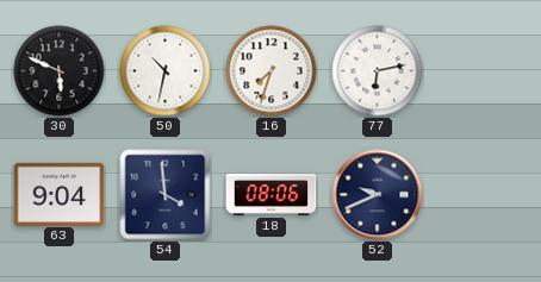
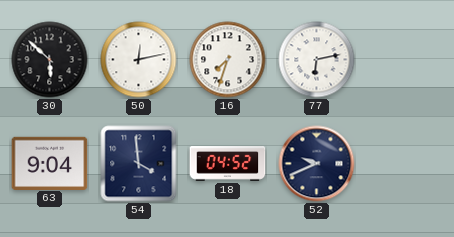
30: 5:49 -> 5:52
50: 10:32 -> 12:13
18: 08:06 -> 04:52
